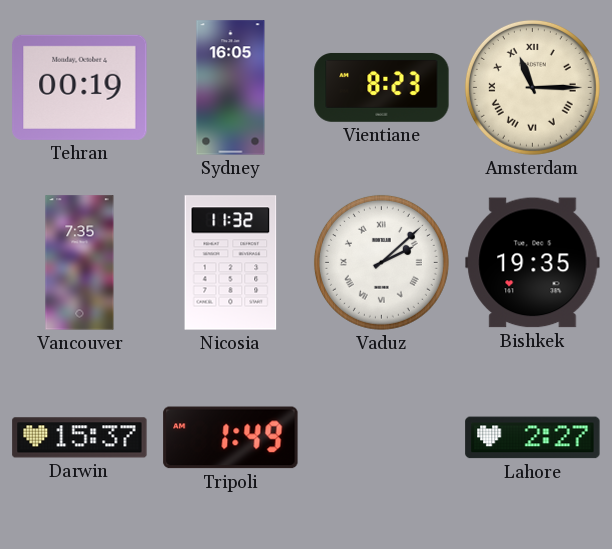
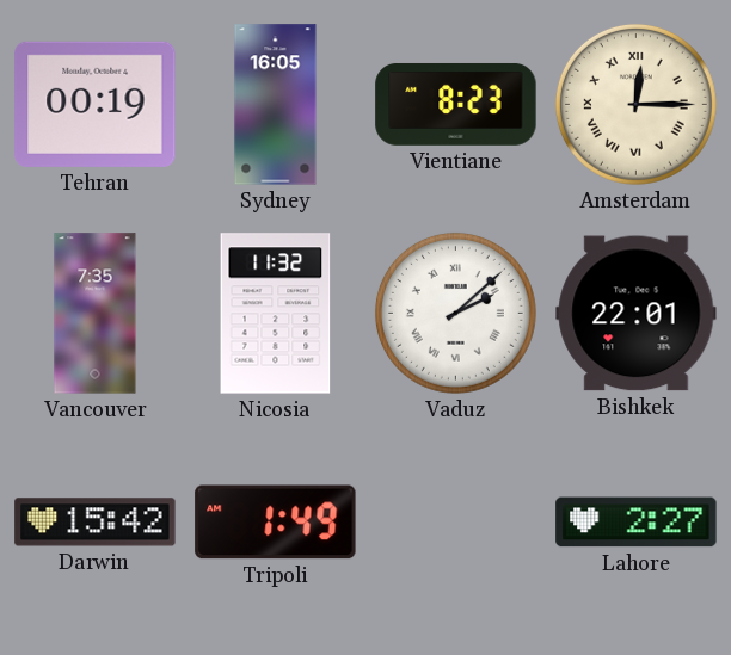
Amsterdam: 11:15 -> 12:15
Bishkek: 19:35 -> 22:01
Darwin: 15:37 -> 15:42
